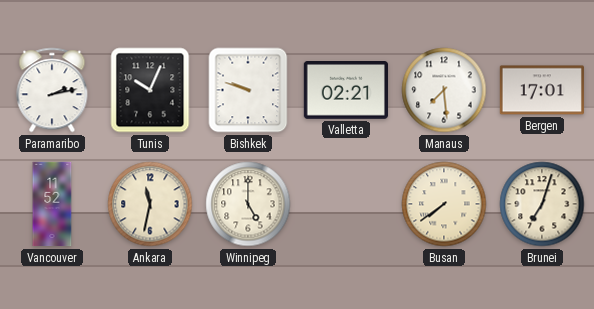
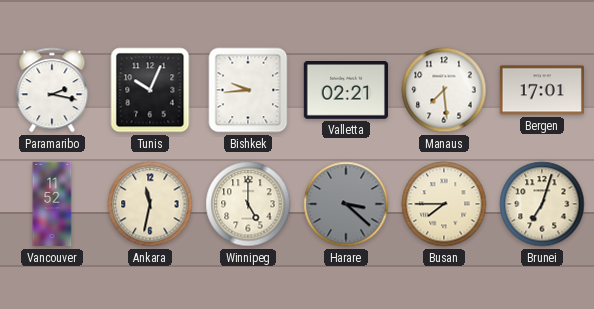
Paramaribo: 2:13 -> 2:17
Bishkek: 9:48 -> 9:44
Harare: none -> 3:22
Busan: 7:39 -> 7:45
